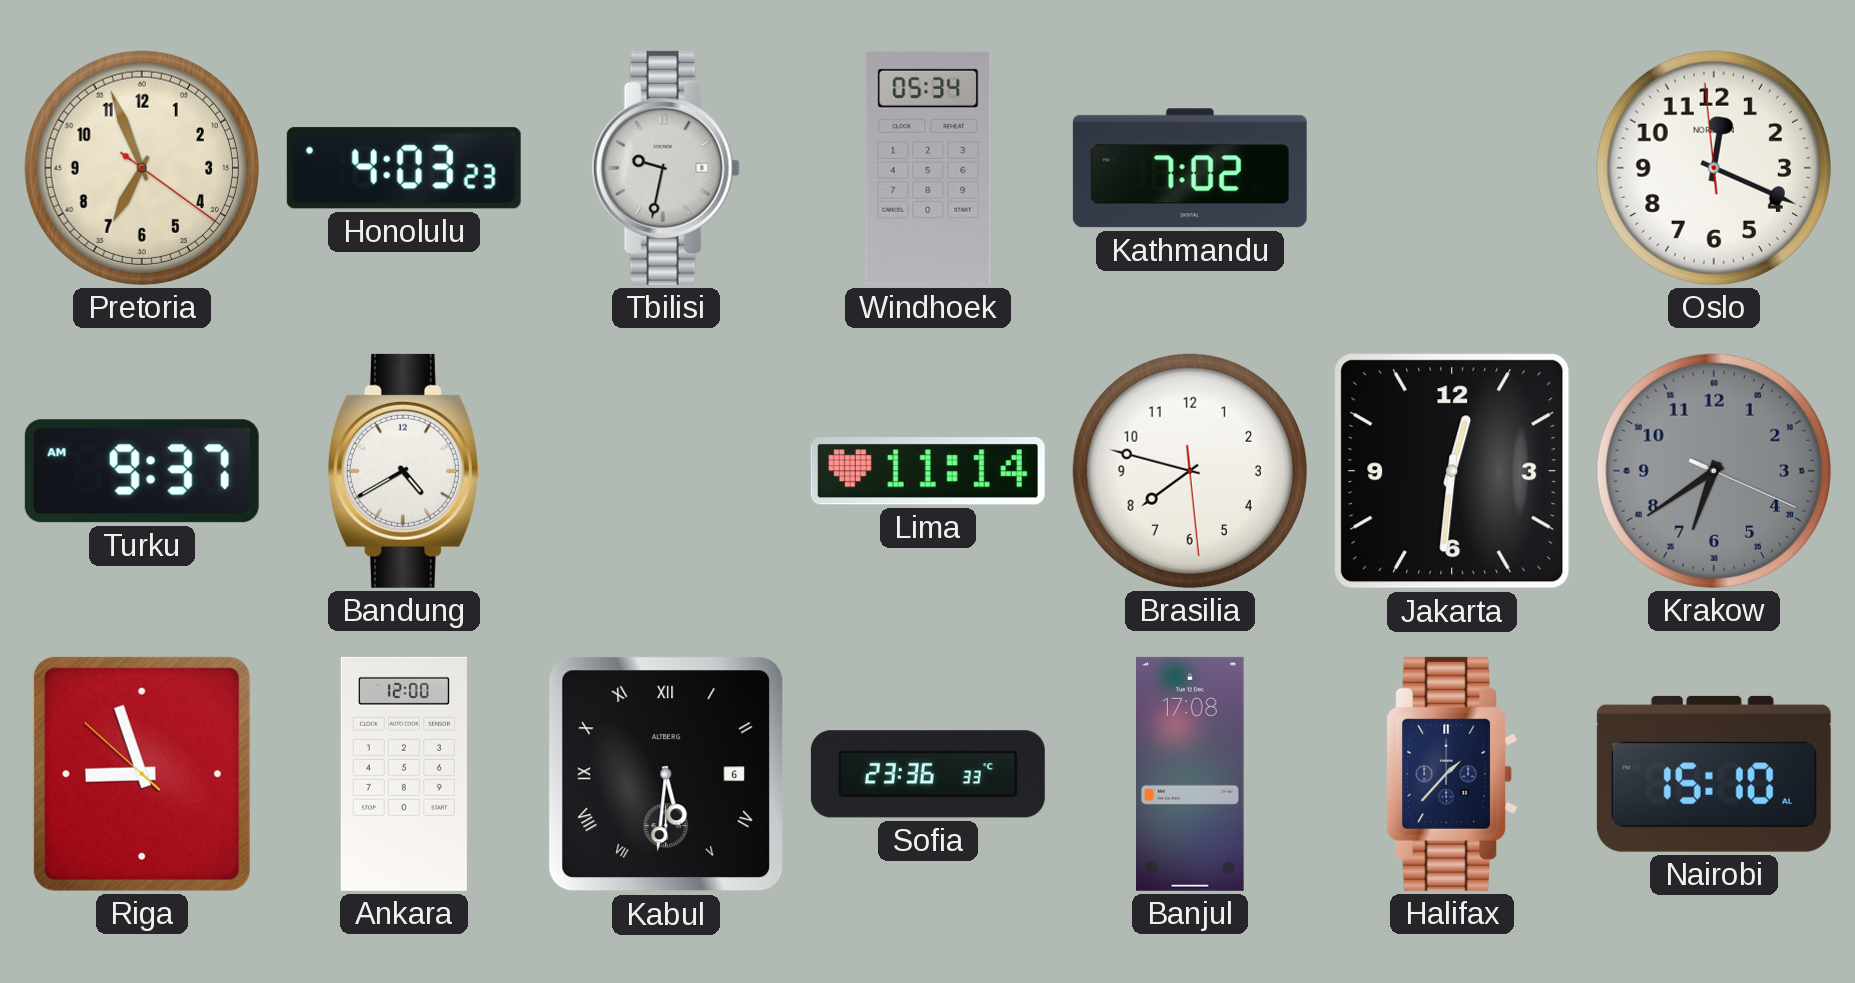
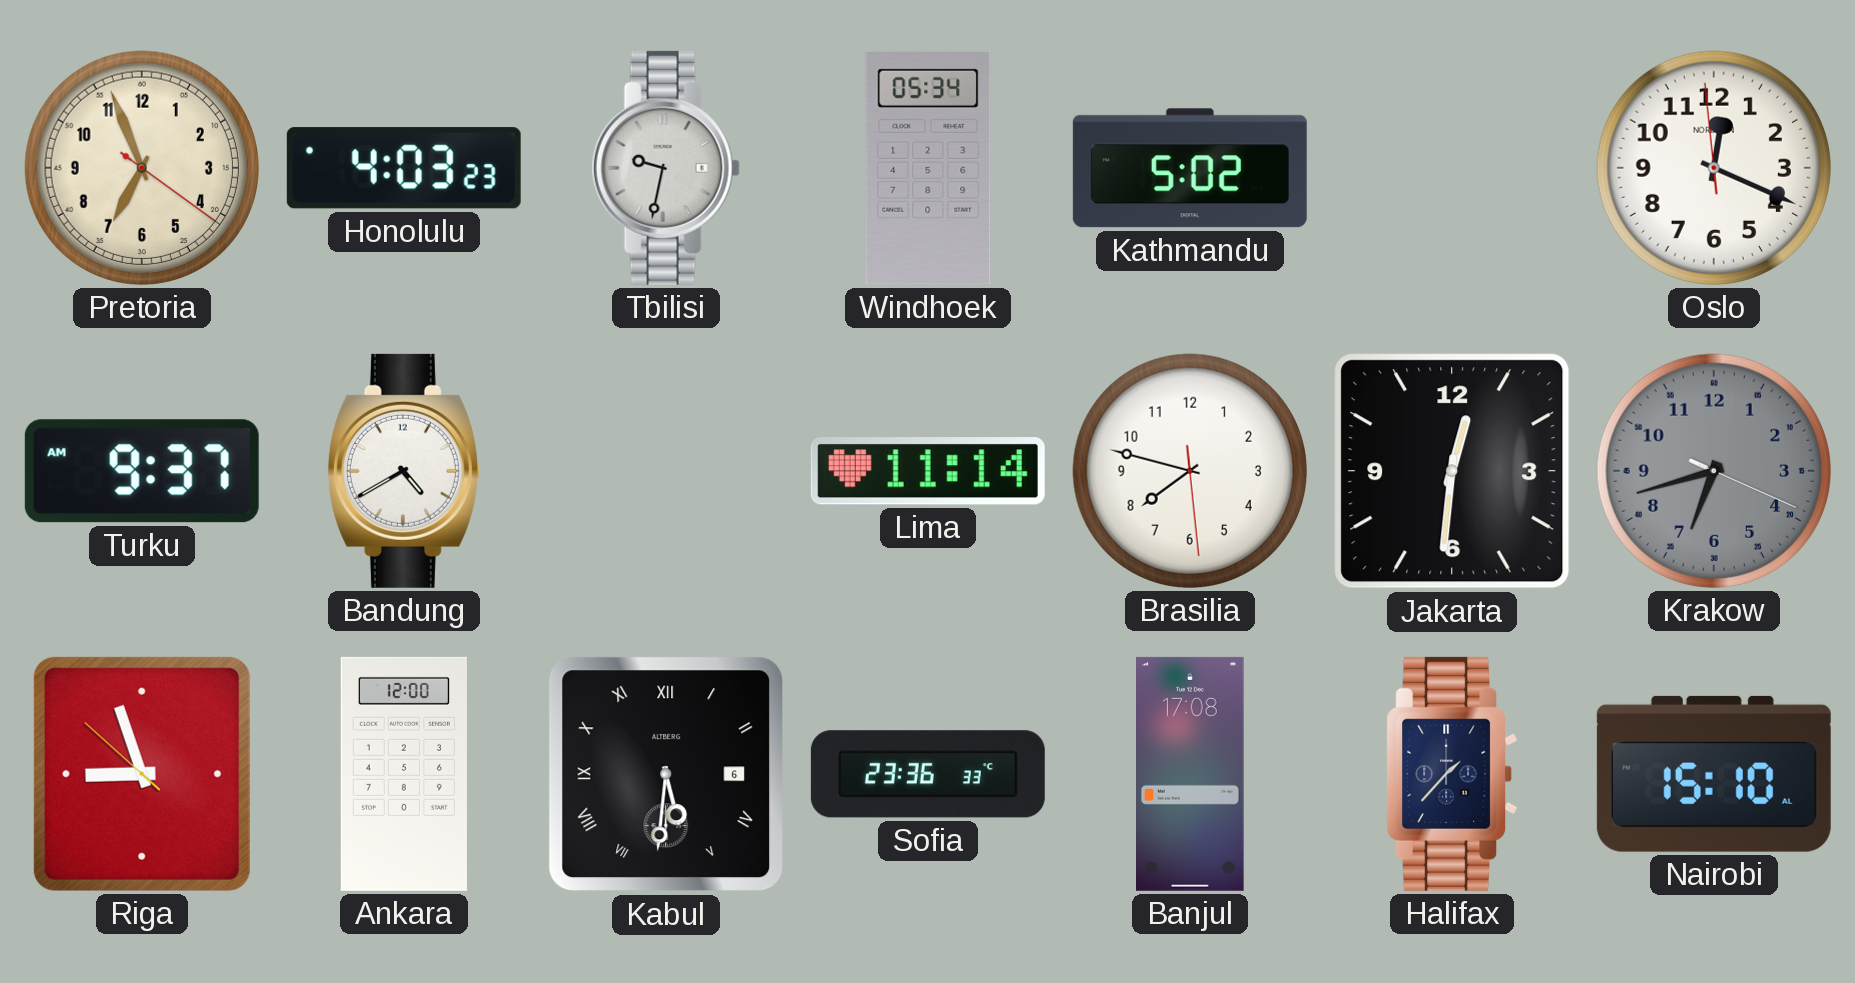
Kathmandu: 7:02 -> 5:02
Krakow: 6:39 -> 6:42
